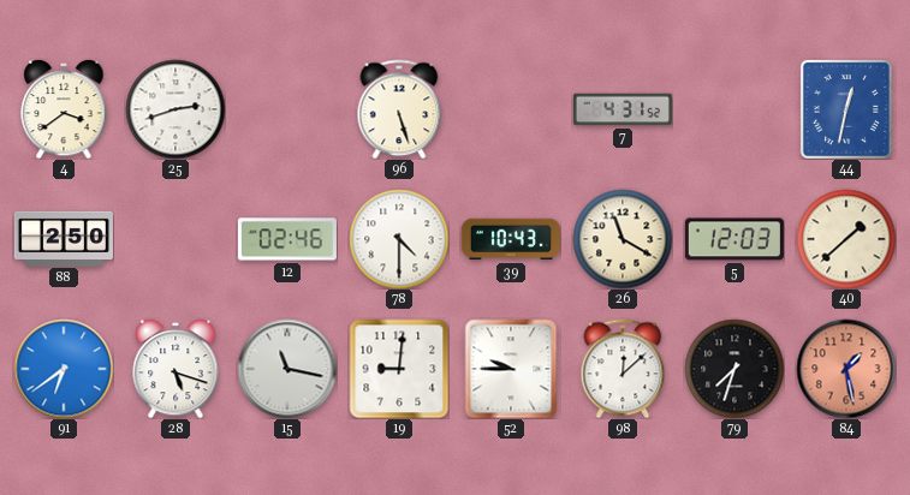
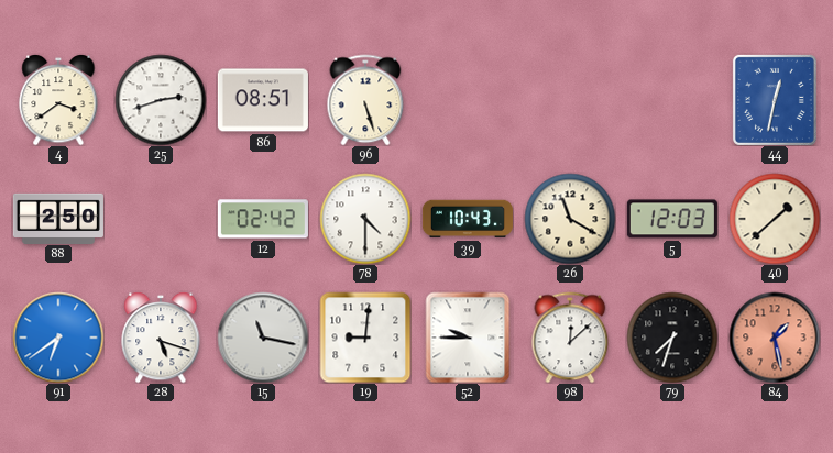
86: none -> 08:51
7: 4:31 -> none
12: 02:46 -> 02:42
